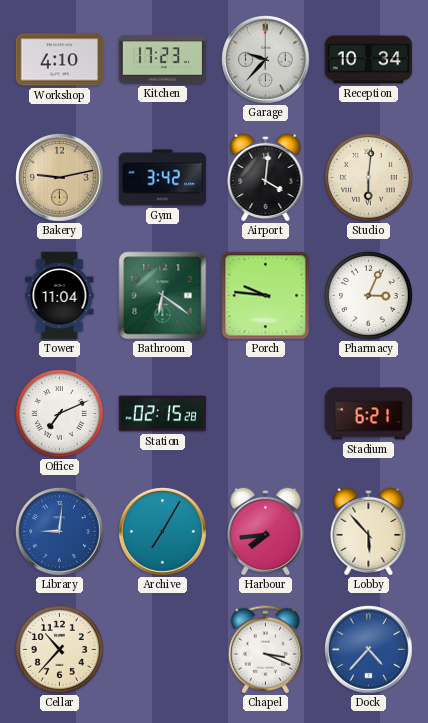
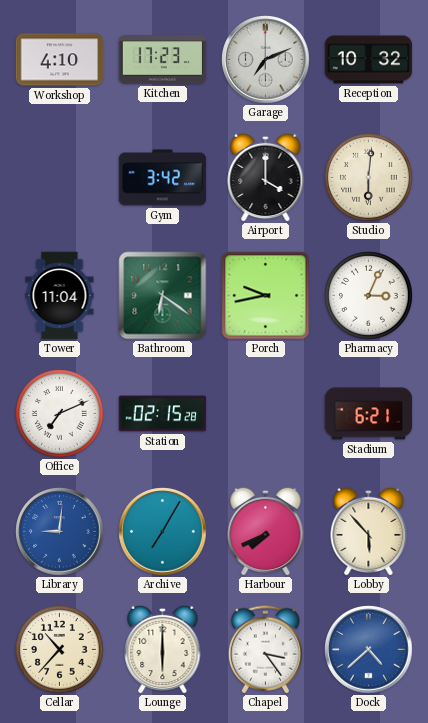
Garage: 9:37 -> 7:11
Reception: 10:34 -> 10:32
Bakery: 9:13 -> none
Airport: 4:01 -> 4:00
Porch: 9:46 -> 9:43
Harbour: 7:44 -> 7:41
Lounge: none -> 6:00
Chapel: 3:19 -> 3:24
Dock: 4:37 -> 4:38
